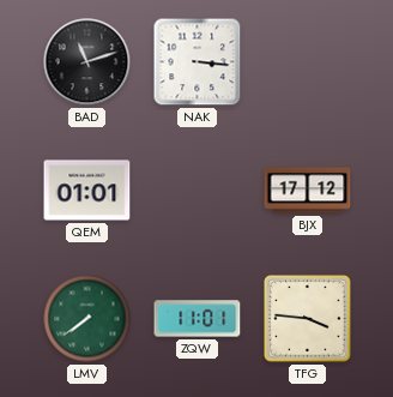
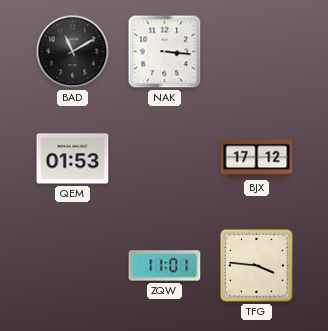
BAD: 11:12 -> 11:10
QEM: 01:01 -> 01:53
LMV: 7:39 -> none
